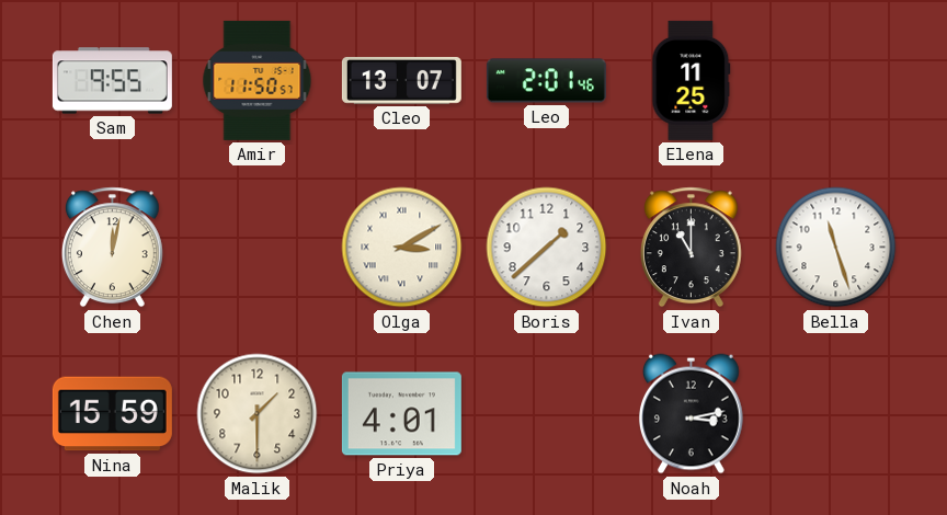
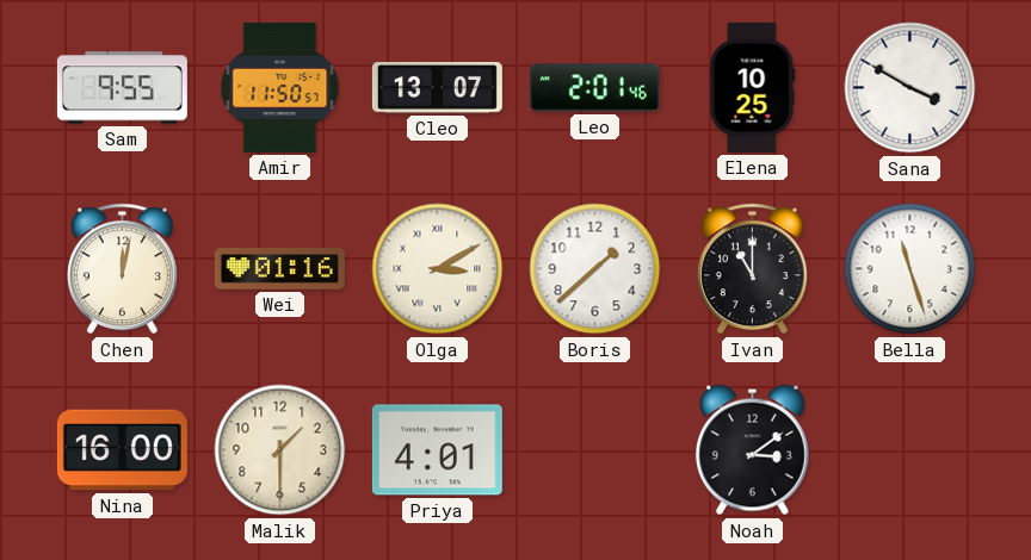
Elena: 11:25 -> 10:25
Sana: none -> 3:50
Wei: none -> 01:16
Nina: 15:59 -> 16:00
Noah: 3:13 -> 3:09
